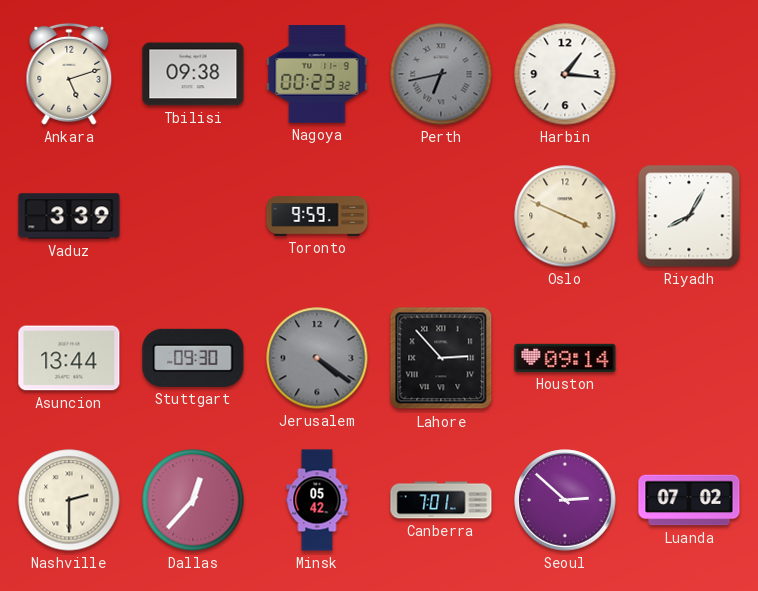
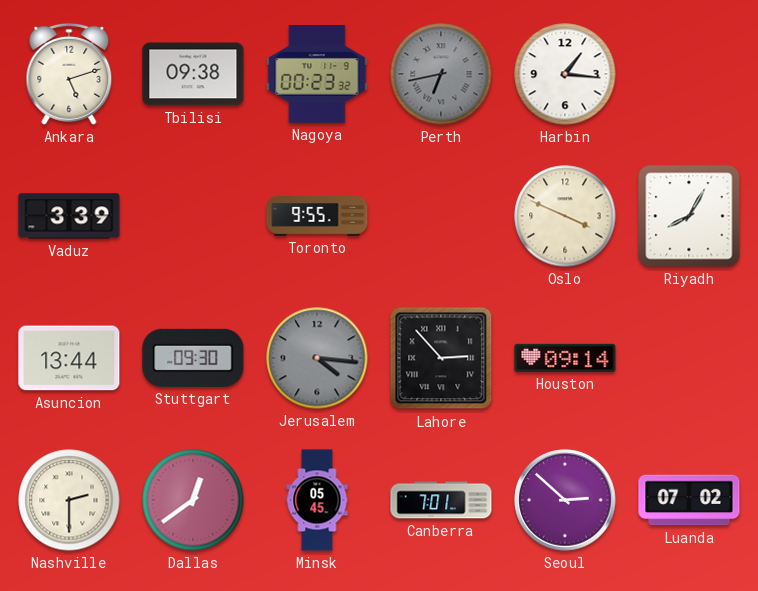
Toronto: 9:59 -> 9:55
Jerusalem: 4:21 -> 4:16
Dallas: 12:37 -> 12:39
Minsk: 05:42 -> 05:45
